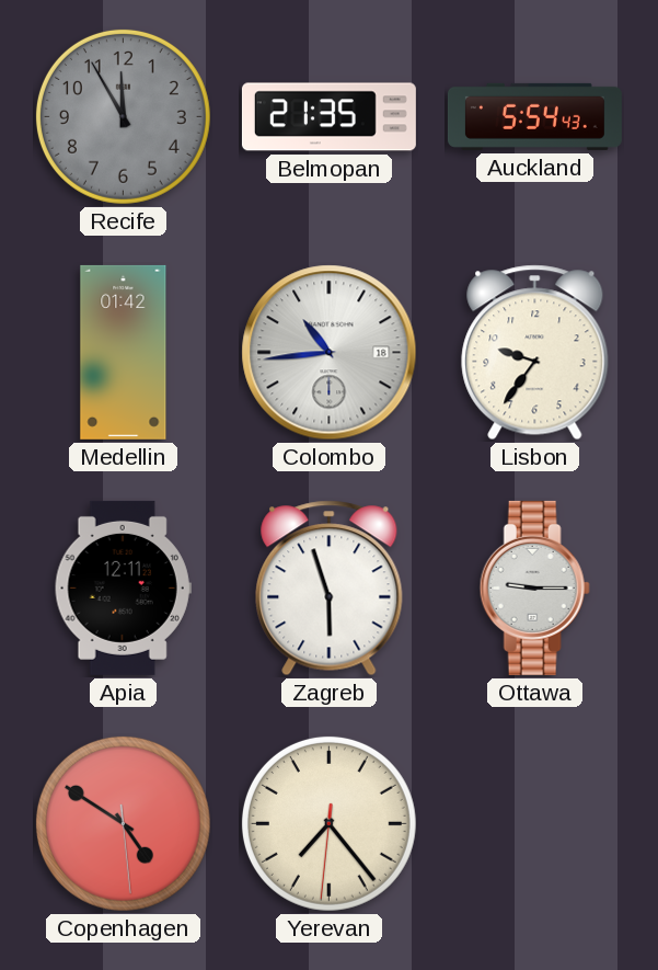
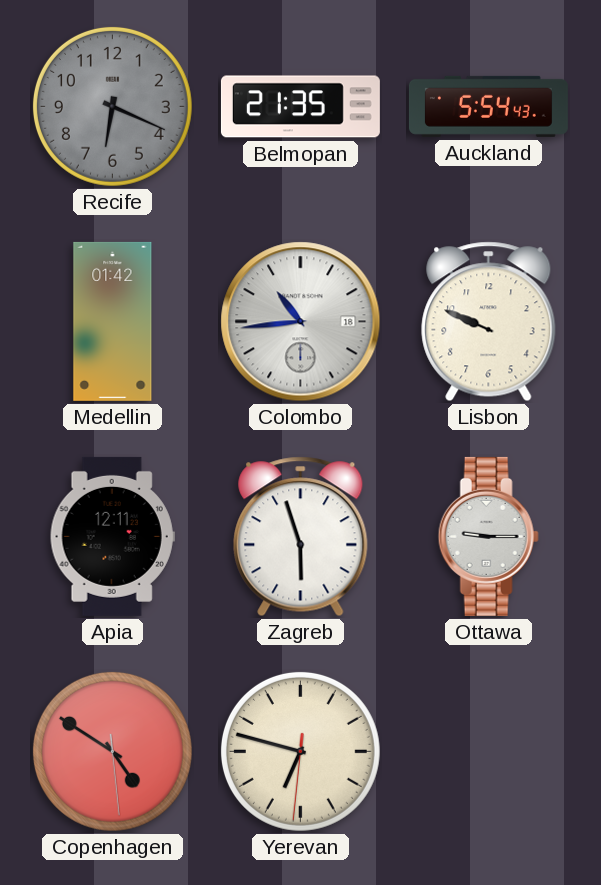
Recife: 11:55 -> 6:19
Lisbon: 9:36 -> 9:49
Yerevan: 7:23 -> 6:47
